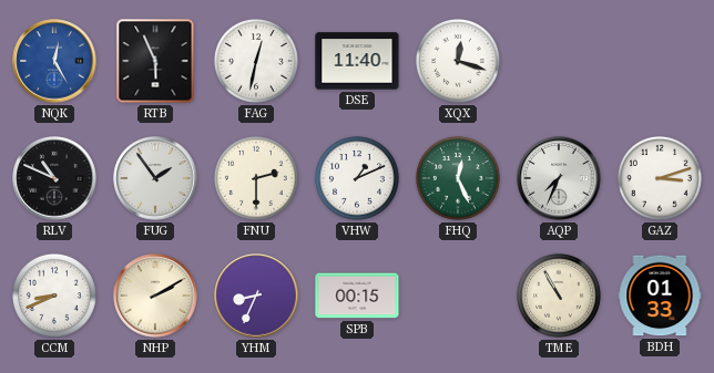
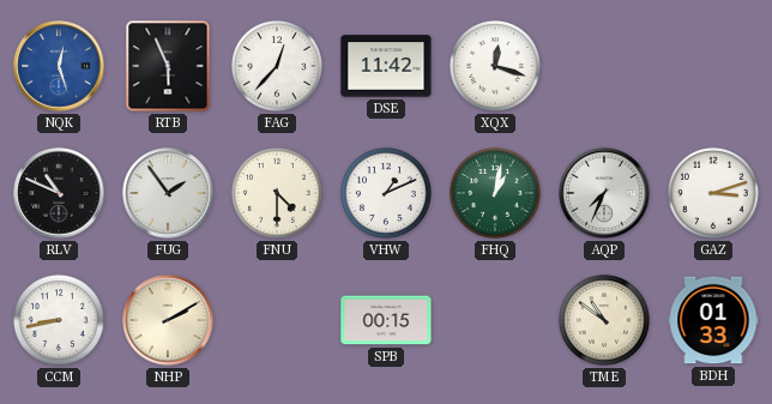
NQK: 12:25 -> 12:27
FAG: 12:32 -> 12:37
DSE: 11:40 -> 11:42
FNU: 2:30 -> 4:30
FHQ: 12:26 -> 1:02
CCM: 8:41 -> 8:43
YHM: 8:34 -> none
TME: 10:55 -> 10:51
